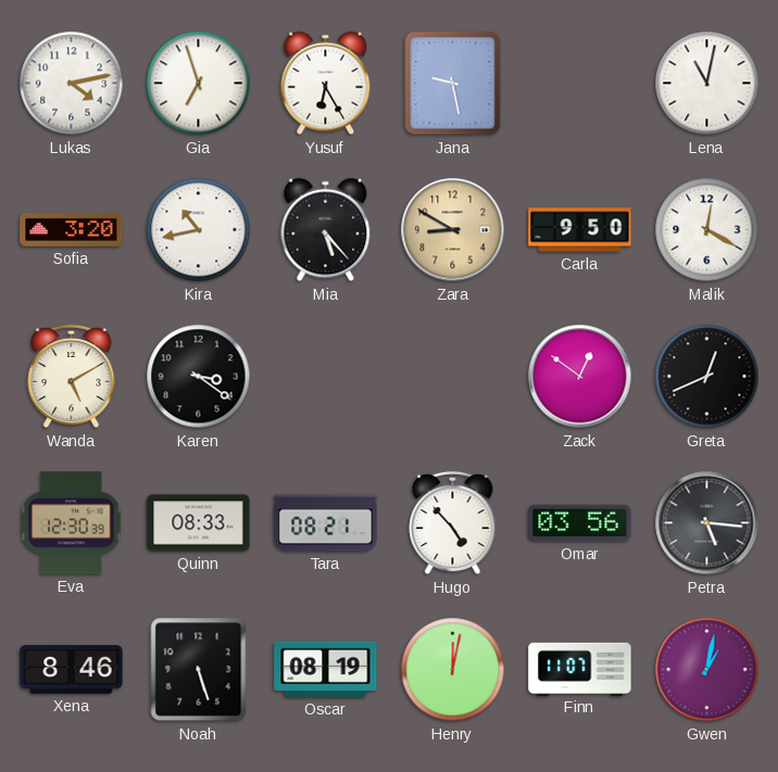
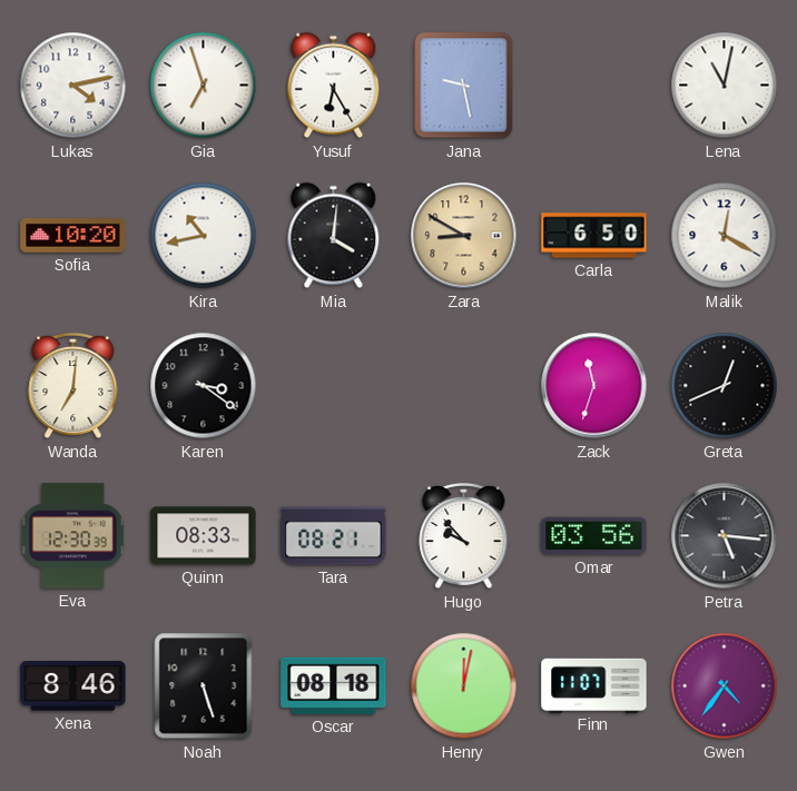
Sofia: 3:20 -> 10:20
Mia: 5:23 -> 4:01
Carla: 9:50 -> 6:50
Wanda: 5:10 -> 7:01
Zack: 12:51 -> 11:33
Hugo: 4:53 -> 9:53
Oscar: 08:19 -> 08:18
Gwen: 1:02 -> 4:36
